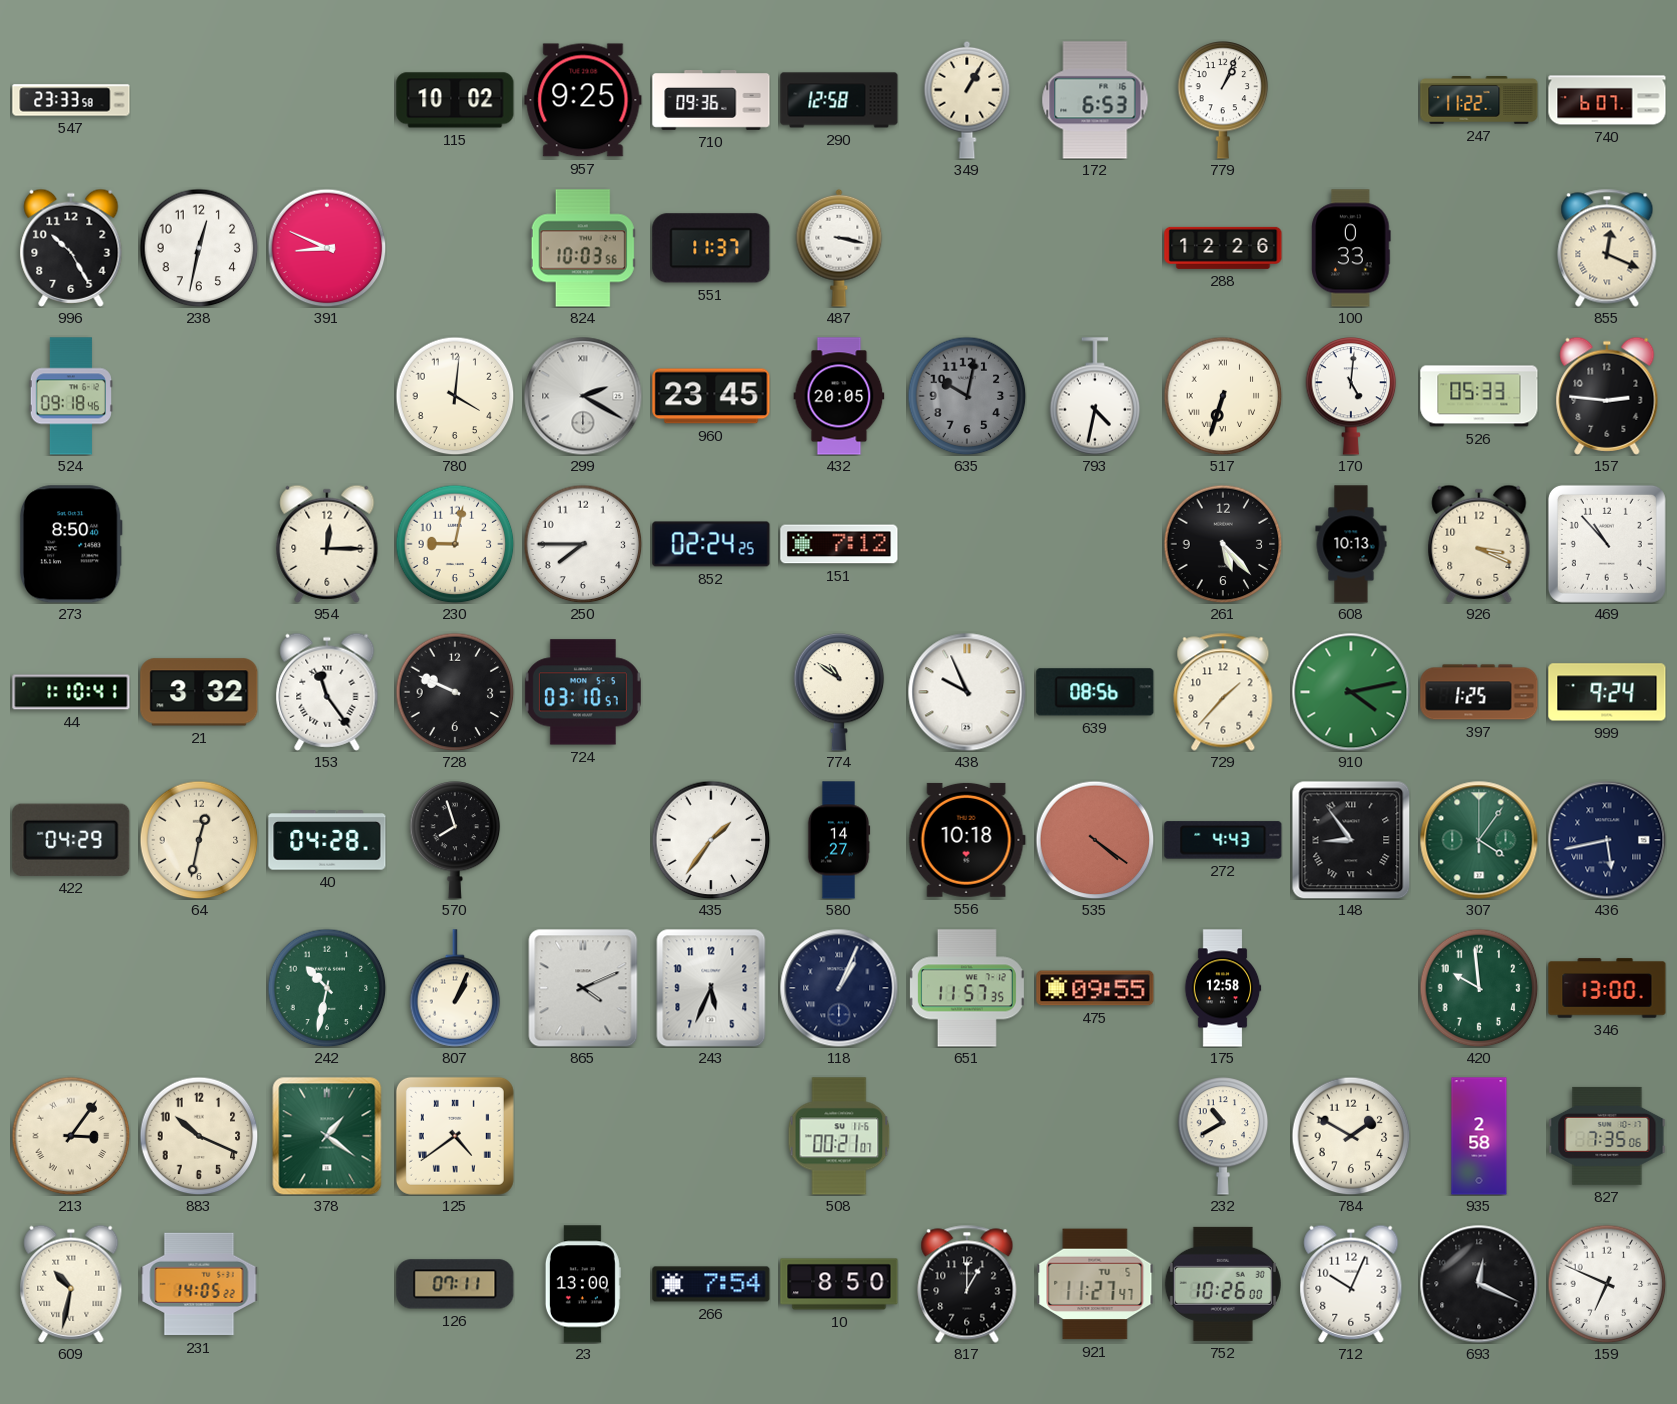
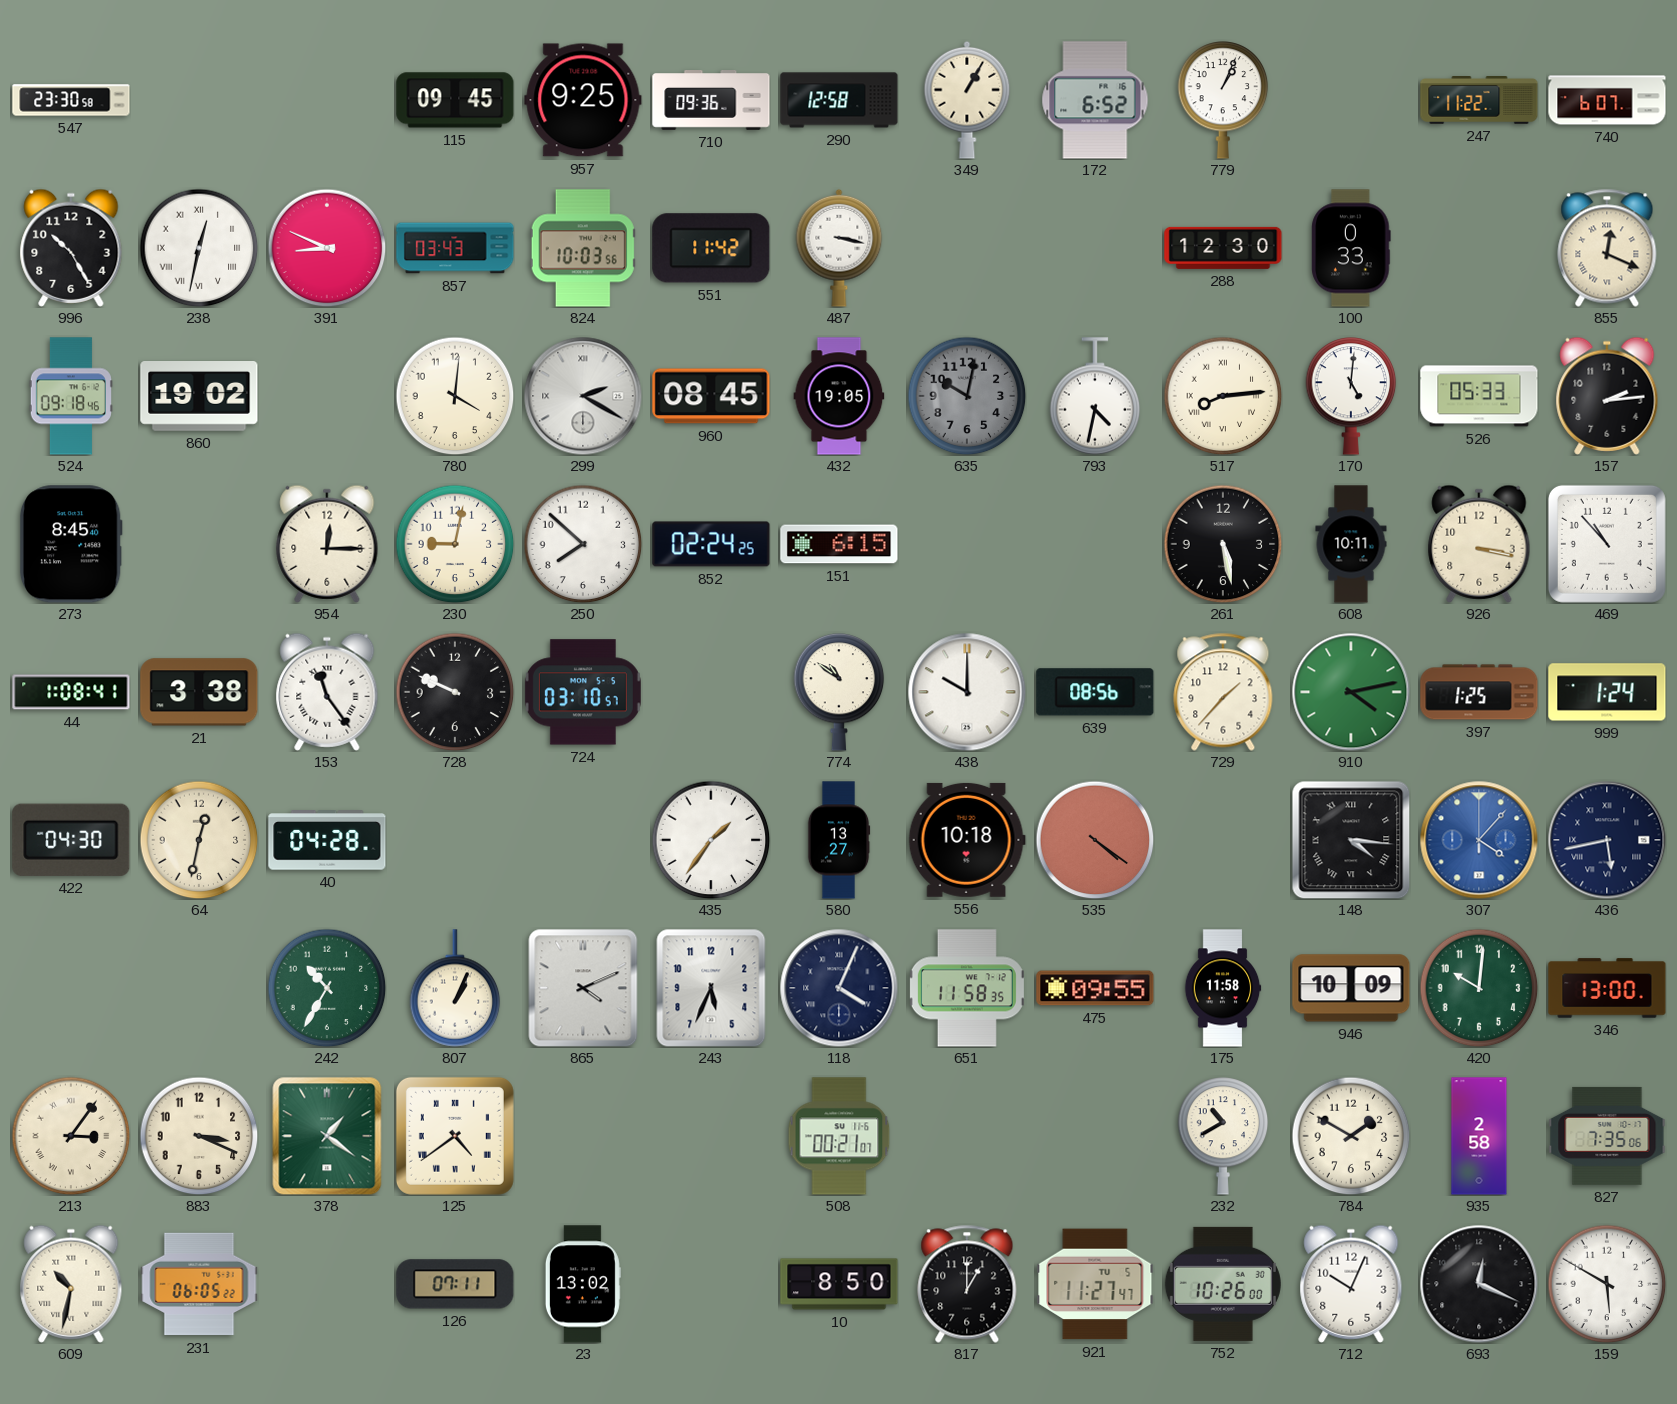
547: 23:33 -> 23:30
115: 10:02 -> 09:45
172: 6:53 -> 6:52
238 numerals: Arabic -> Roman
857: none -> 03:43
551: 11:37 -> 11:42
288: 12:26 -> 12:30
860: none -> 19:02
960: 23:45 -> 08:45
432: 20:05 -> 19:05
517: 6:33 -> 8:14
157: 2:46 -> 2:14
273: 8:50 -> 8:45
250: 7:45 -> 7:52
151: 7:12 -> 6:15
261: 5:23 -> 5:28
608: 10:13 -> 10:11
926: 3:19 -> 3:17
44: 1:10 -> 1:08
21: 3:32 -> 3:38
438: 9:56 -> 10:00
999: 9:24 -> 1:24
422: 04:29 -> 04:30
570: 7:57 -> none
580: 14:27 -> 13:27
272: 4:43 -> none
148: 8:54 -> 4:16
307: 4:06 -> 4:07
307 dial: green -> blue
242: 10:32 -> 10:35
118: 1:04 -> 4:04
651: 11:57 -> 11:58
175: 12:58 -> 11:58
946: none -> 10:09
420: 9:59 -> 10:01
883: 10:19 -> 3:19
231: 14:05 -> 06:05
23: 13:00 -> 13:02
266: 7:54 -> none
159: 6:49 -> 5:50
